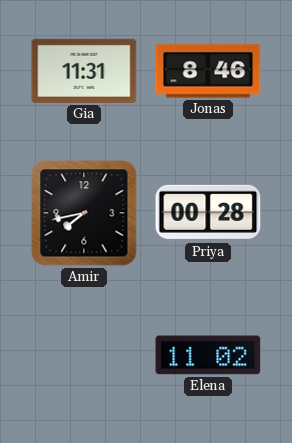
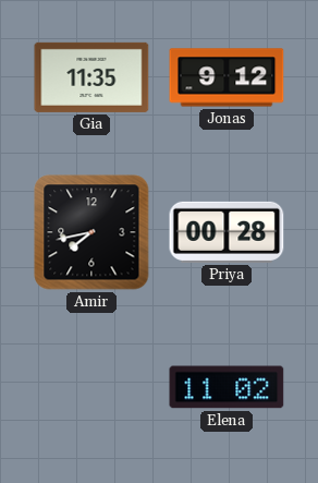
Gia: 11:31 -> 11:35
Jonas: 8:46 -> 9:12
